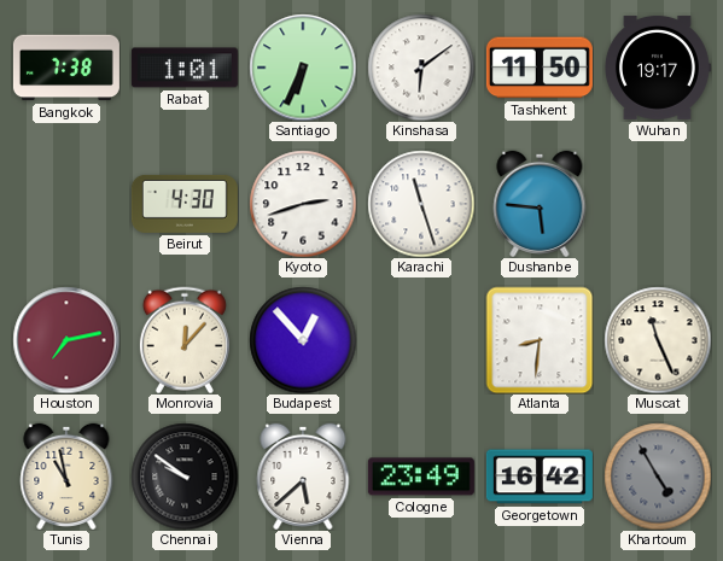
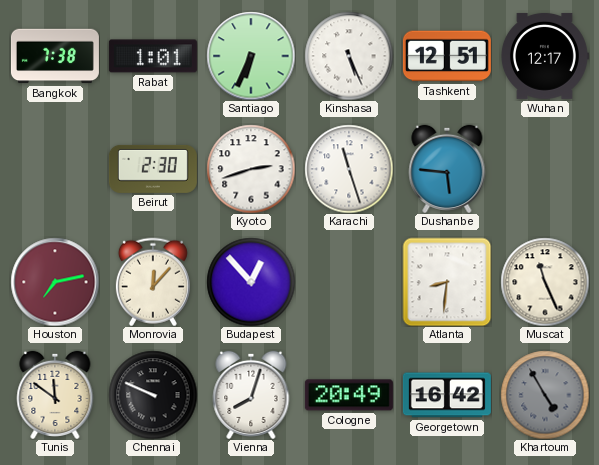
Kinshasa: 6:09 -> 5:26
Tashkent: 11:50 -> 12:51
Wuhan: 19:17 -> 12:17
Beirut: 4:30 -> 2:30
Tunis: 10:58 -> 11:51
Chennai: 9:51 -> 9:49
Vienna: 5:38 -> 8:03
Cologne: 23:49 -> 20:49
